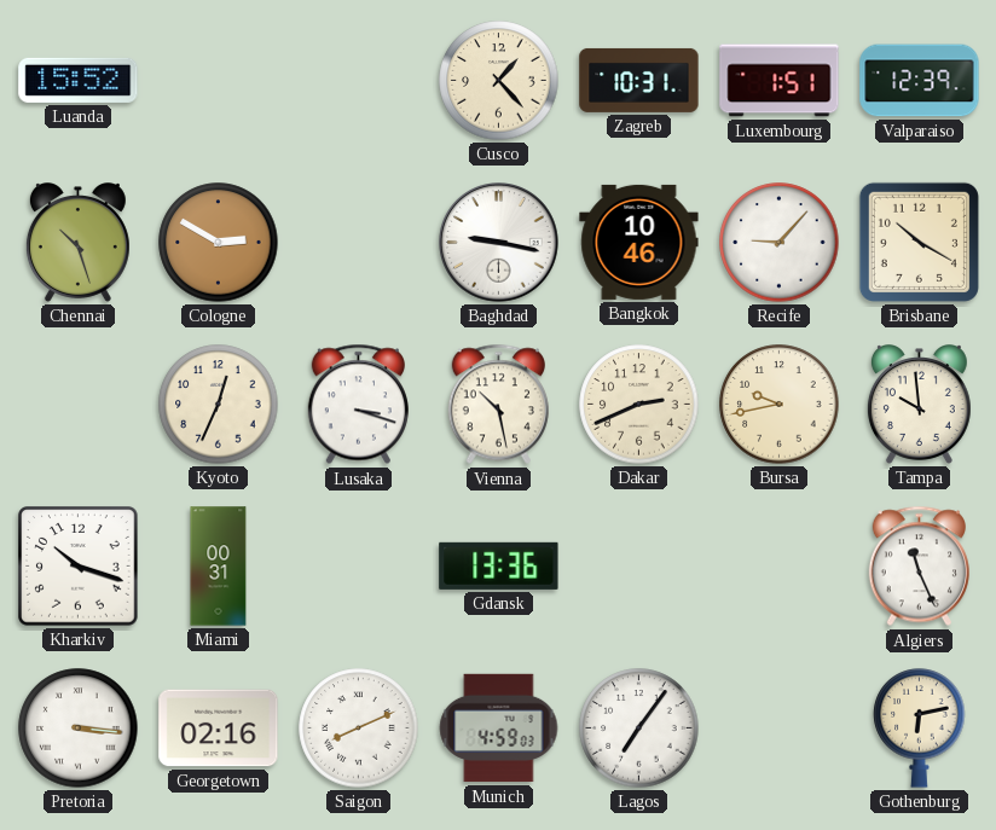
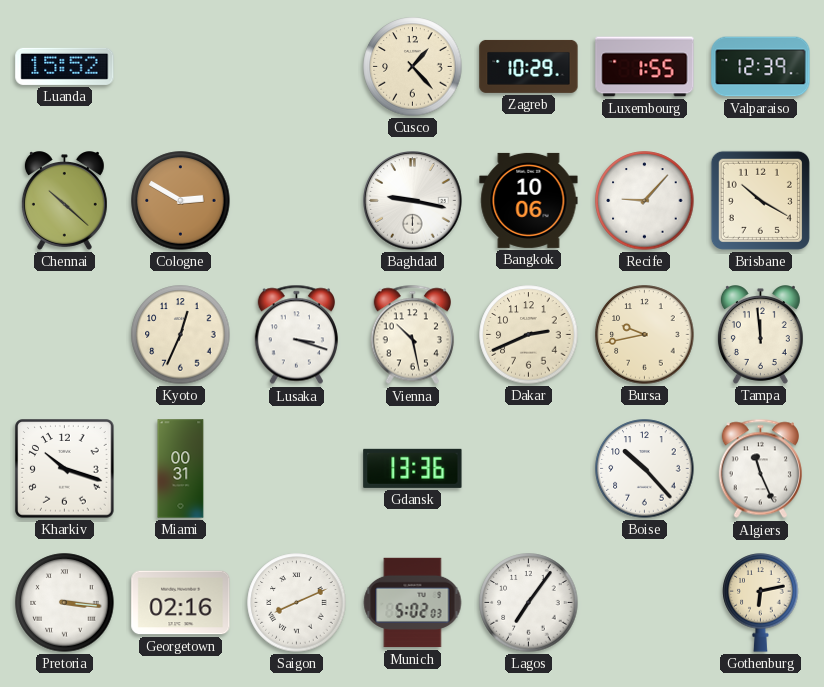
Zagreb: 10:31 -> 10:29
Luxembourg: 1:51 -> 1:55
Chennai: 10:27 -> 10:22
Bangkok: 10:46 -> 10:06
Tampa: 9:59 -> 11:59
Boise: none -> 10:23
Munich: 4:59 -> 5:02
